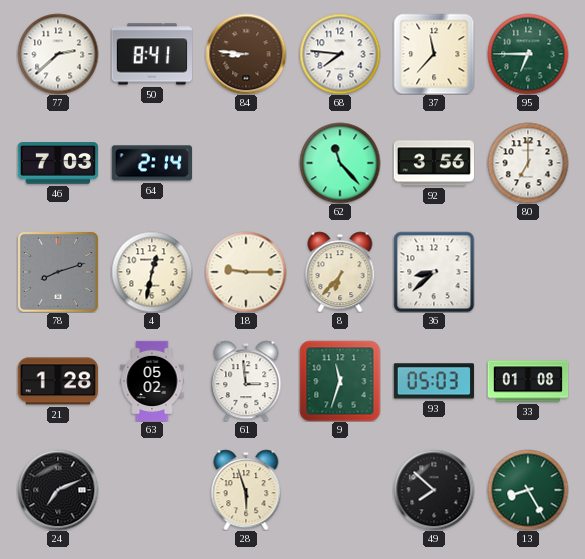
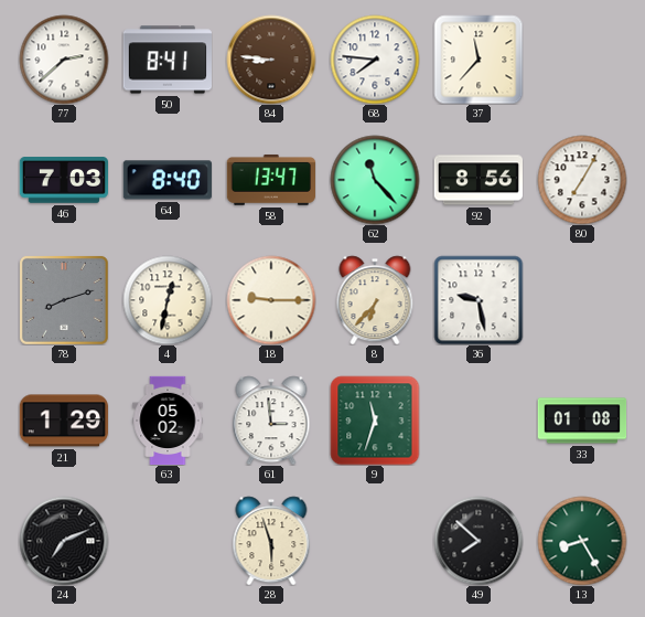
95: 6:45 -> none
64: 2:14 -> 8:40
58: none -> 13:47
92: 3:56 -> 8:56
80: 7:00 -> 7:05
36: 8:38 -> 9:28
21: 1:28 -> 1:29
93: 05:03 -> none
